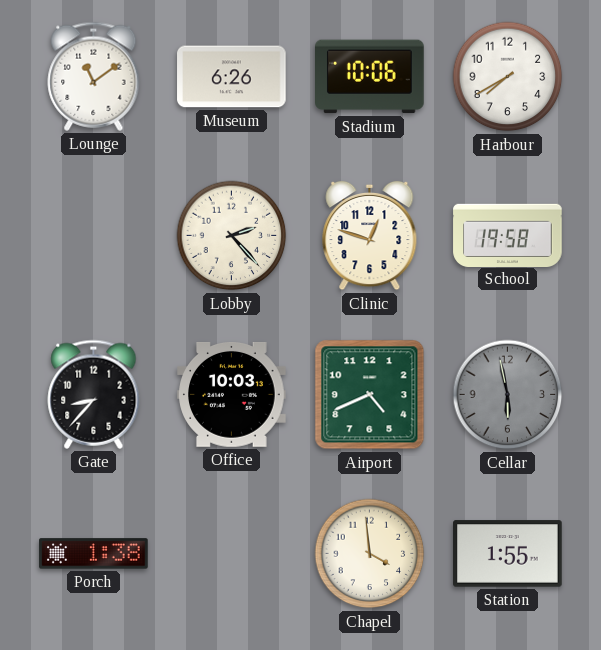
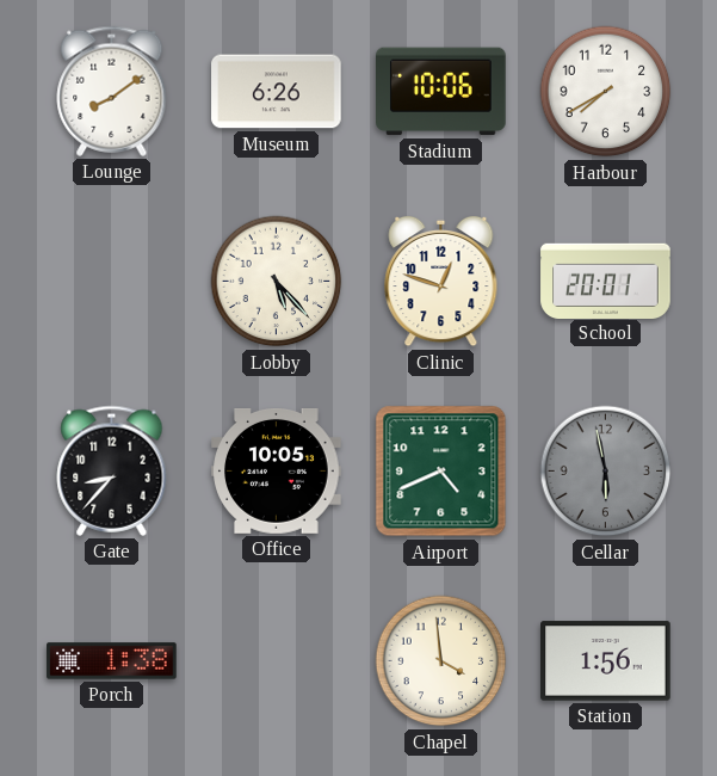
Lounge: 11:09 -> 8:09
Lobby: 2:23 -> 5:23
School: 19:58 -> 20:01
Office: 10:03 -> 10:05
Station: 1:55 -> 1:56
